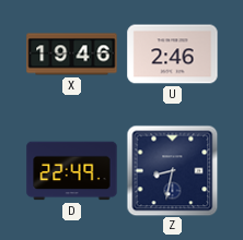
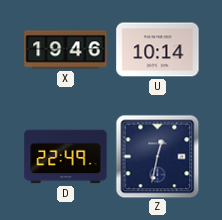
U: 2:46 -> 10:14
Z: 8:32 -> 12:32
